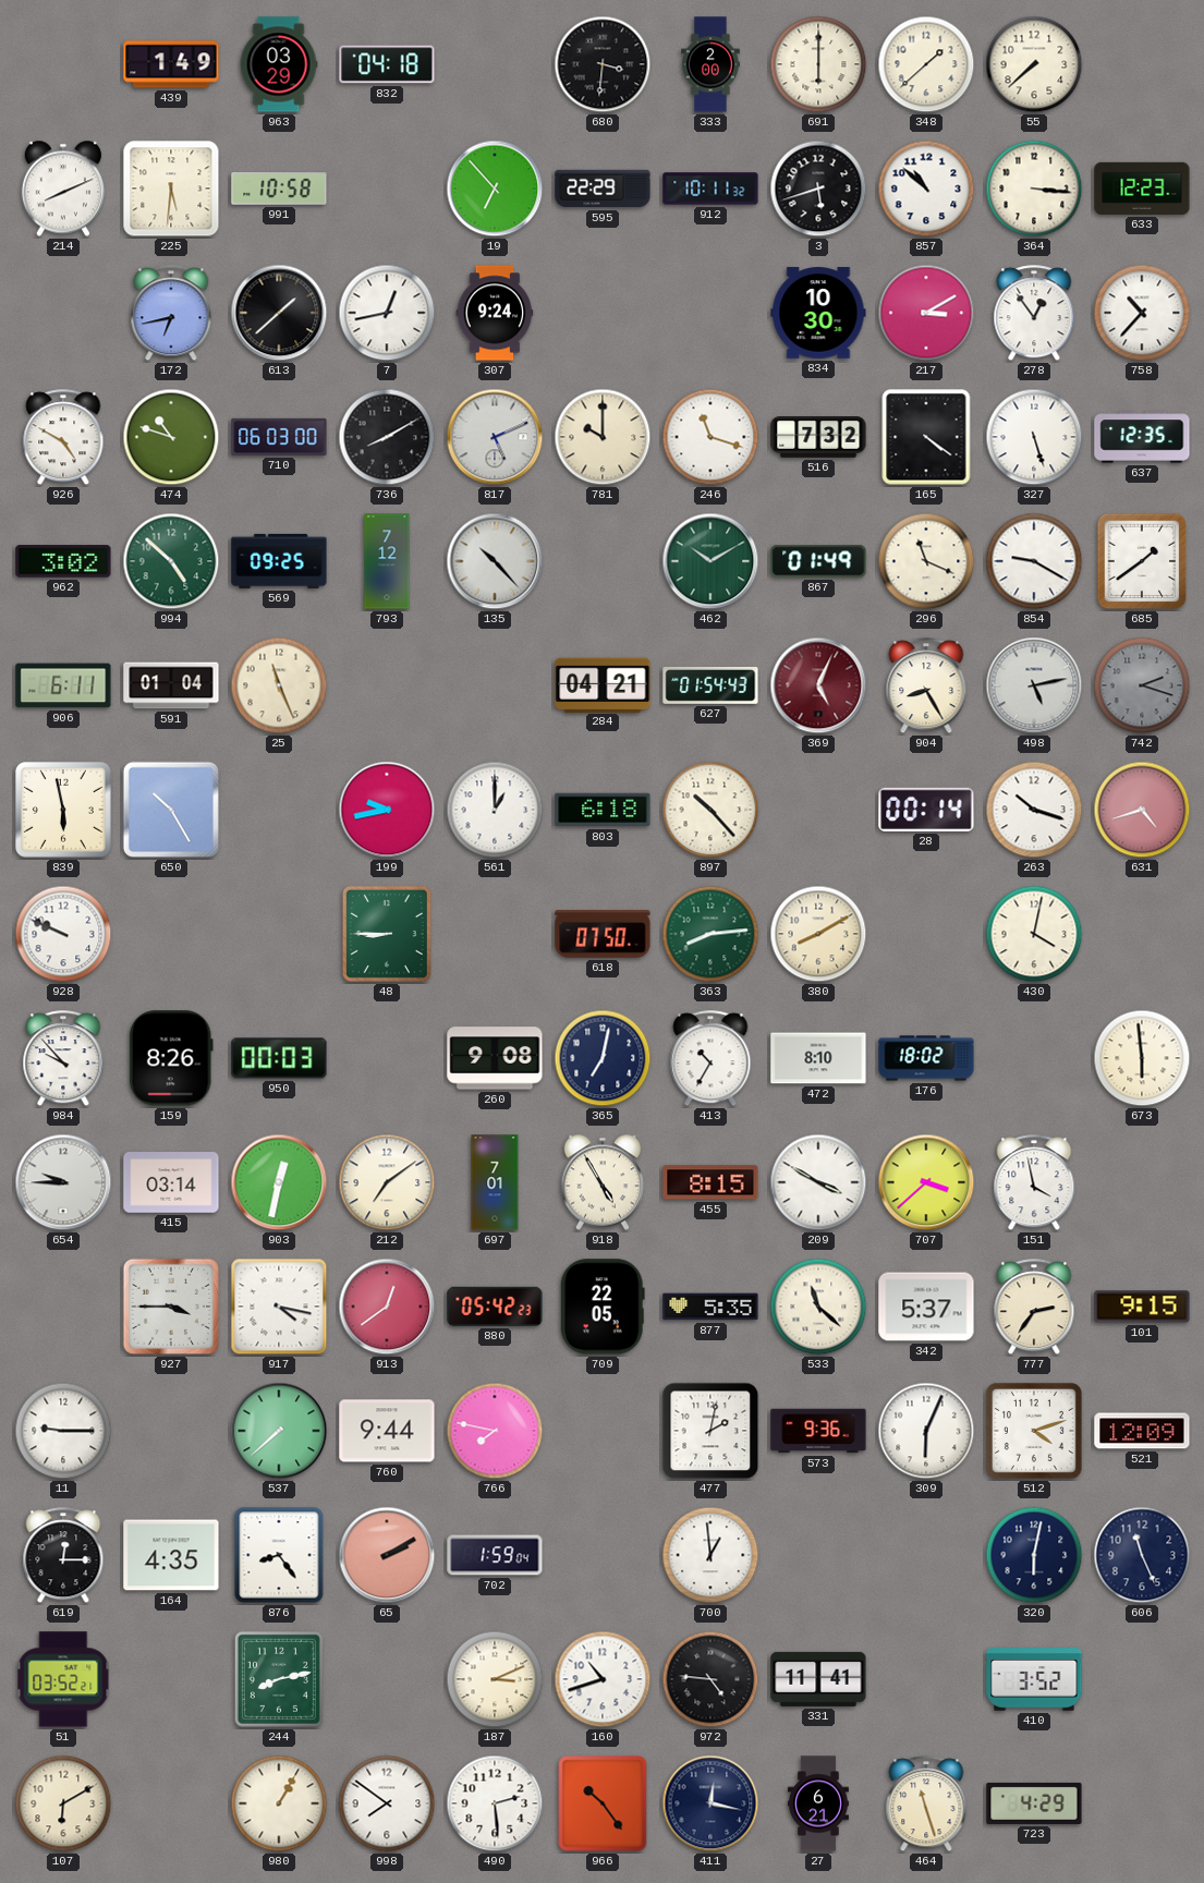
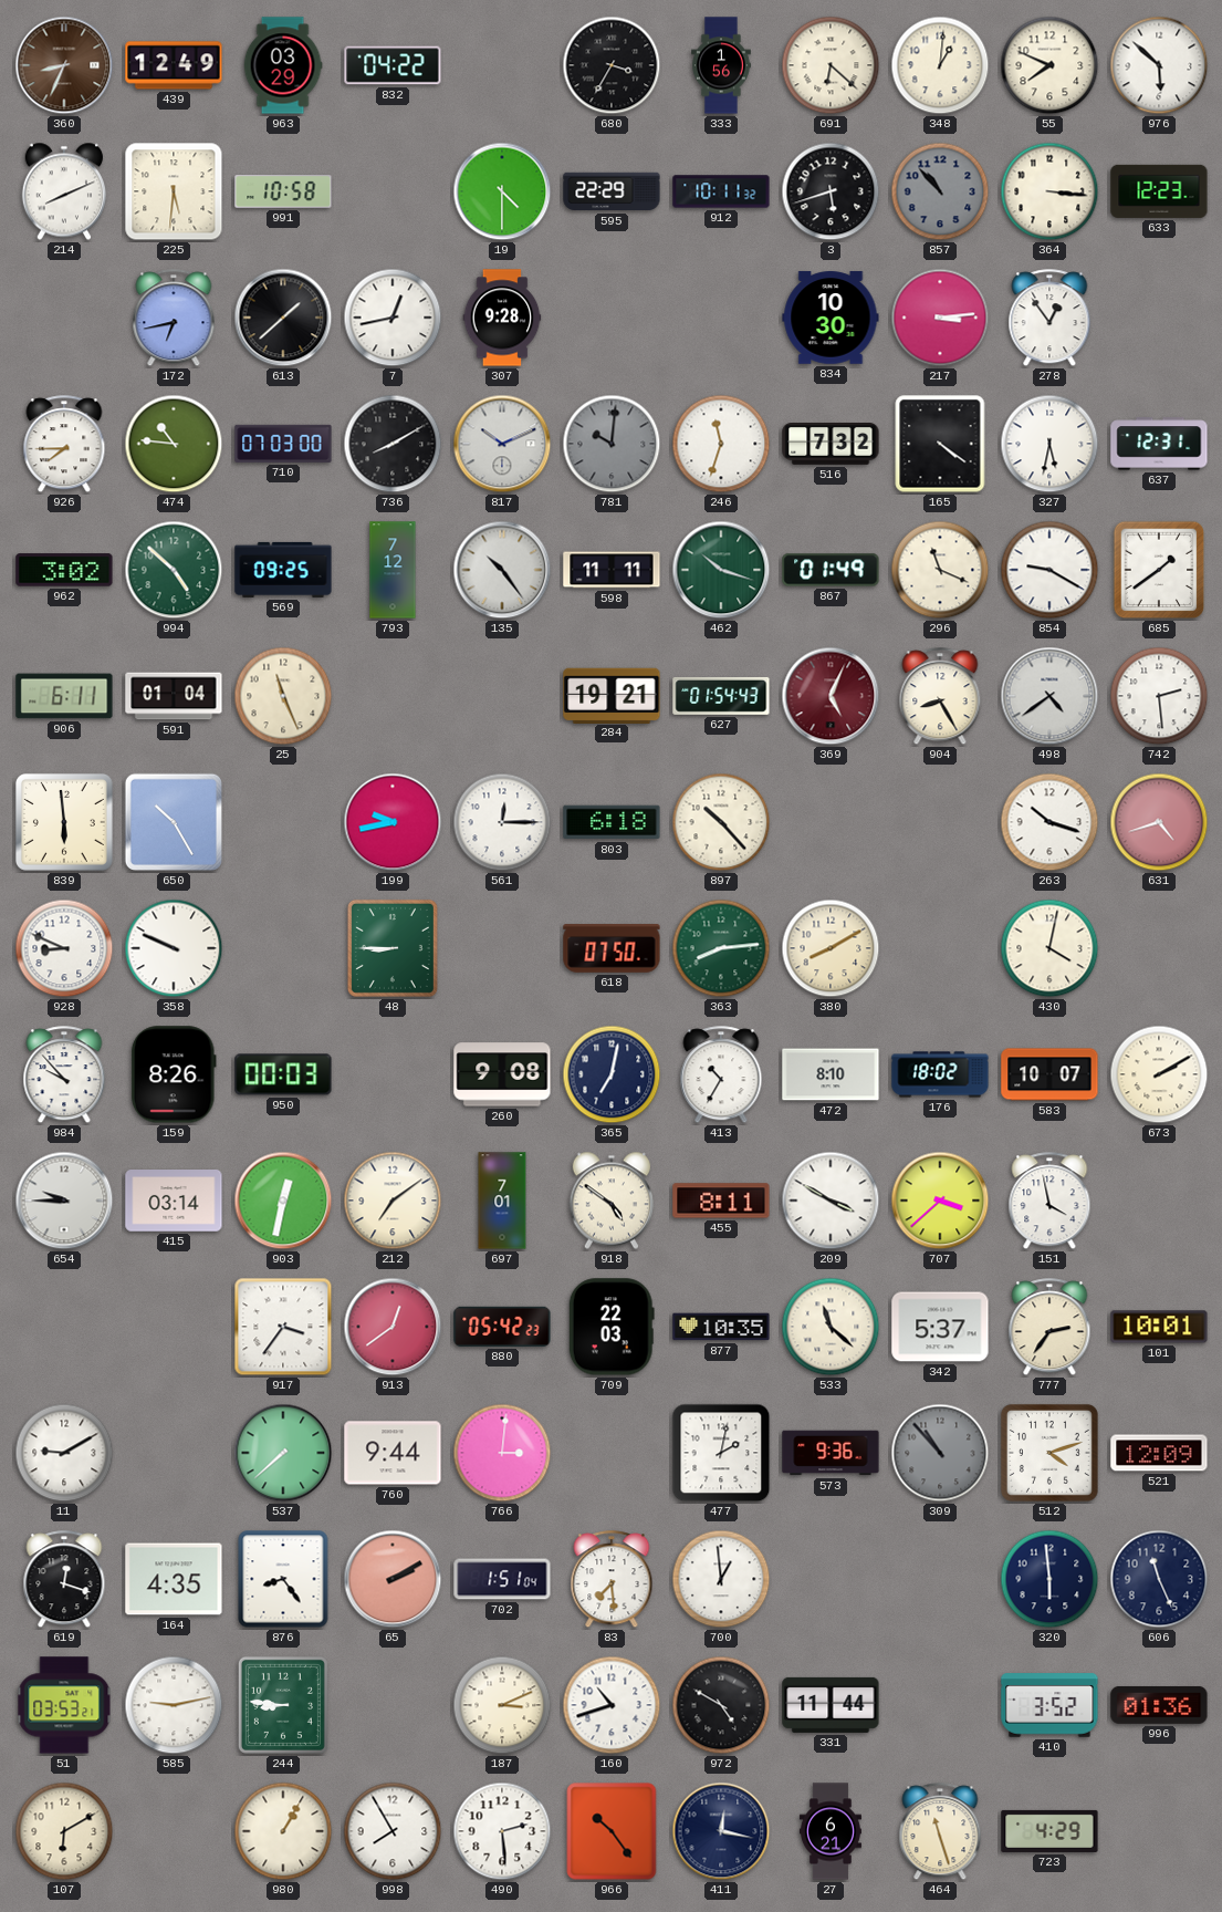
360: none -> 8:34
439: 1:49 -> 12:49
832: 04:18 -> 04:22
680: 3:31 -> 3:35
333: 2:00 -> 1:56
691: 6:00 -> 6:22
348: 1:38 -> 1:01
55: 7:38 -> 7:49
976: none -> 5:52
19: 6:53 -> 4:30
857: 10:52 -> 10:53
857 dial: white -> grey
307: 9:24 -> 9:28
217: 3:10 -> 3:14
758: 10:37 -> none
926: 4:50 -> 7:45
474: 10:48 -> 10:46
710: 06:03 -> 07:03
817: 5:11 -> 10:11
781: 10:00 -> 10:01
781 dial: cream -> grey
246: 11:18 -> 11:33
327: 5:27 -> 5:32
637: 12:35 -> 12:31
135: 10:23 -> 10:24
598: none -> 11:11
462: 10:10 -> 10:18
284: 04:21 -> 19:21
498: 5:13 -> 4:39
742: 2:18 -> 2:29
742 dial: grey -> white
839: 5:58 -> 5:59
561: 1:00 -> 12:15
28: 00:14 -> none
928: 9:49 -> 8:49
358: none -> 9:49
583: none -> 10:07
673: 5:59 -> 2:10
918: 4:55 -> 4:51
455: 8:15 -> 8:11
927: 3:45 -> none
917: 4:17 -> 3:36
709: 22:05 -> 22:03
877: 5:35 -> 10:35
101: 9:15 -> 10:01
11: 9:15 -> 9:10
766: 7:47 -> 3:01
309: 6:04 -> 10:53
309 dial: white -> grey
619: 12:15 -> 12:18
702: 1:59 -> 1:51
83: none -> 7:29
320: 6:02 -> 5:59
51: 03:52 -> 03:53
585: none -> 9:13
244: 8:13 -> 8:46
972: 4:46 -> 4:50
331: 11:41 -> 11:44
996: none -> 01:36
998: 7:51 -> 7:55
